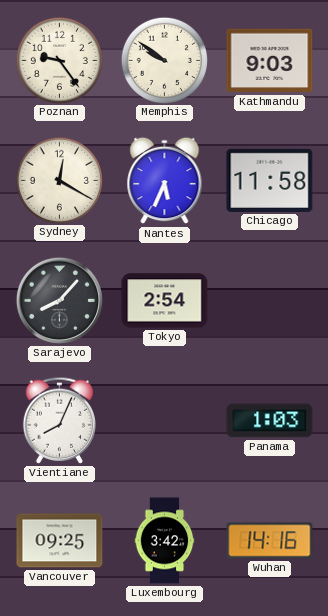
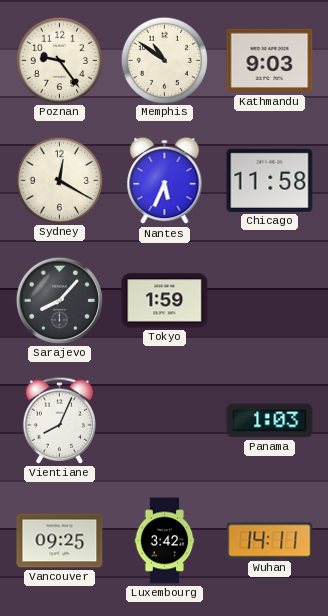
Memphis: 9:51 -> 10:51
Tokyo: 2:54 -> 1:59
Wuhan: 14:16 -> 14:11
